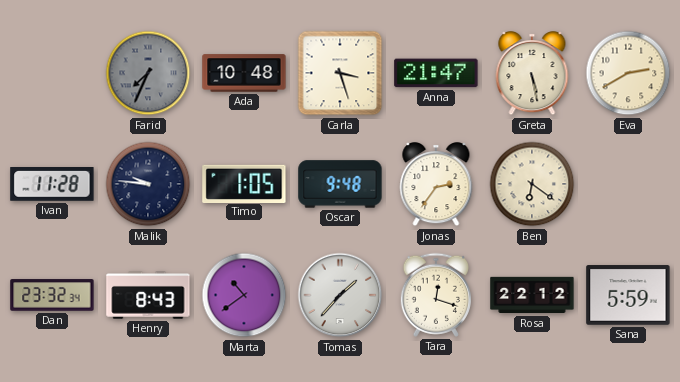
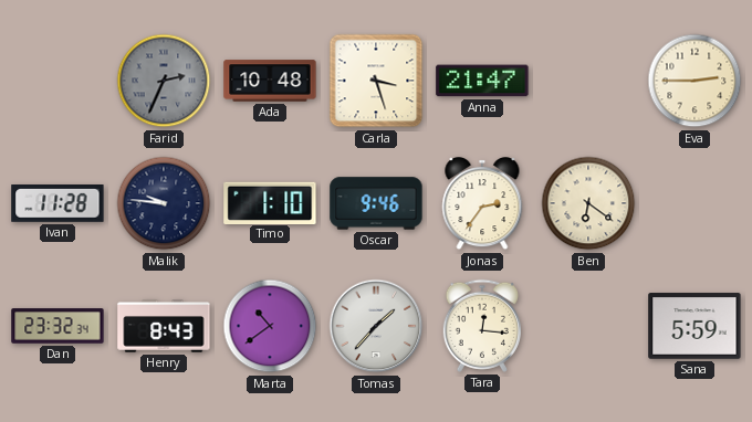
Farid: 7:34 -> 2:34
Greta: 5:28 -> none
Eva: 2:40 -> 2:45
Timo: 1:05 -> 1:10
Oscar: 9:48 -> 9:46
Tara: 12:18 -> 12:16
Rosa: 22:12 -> none
